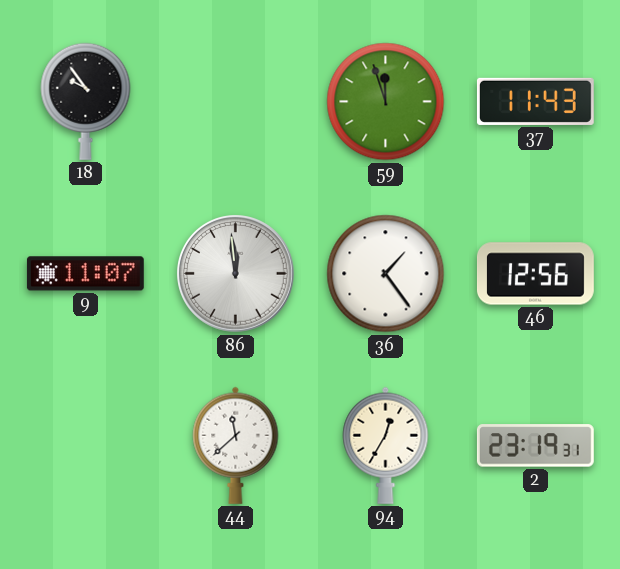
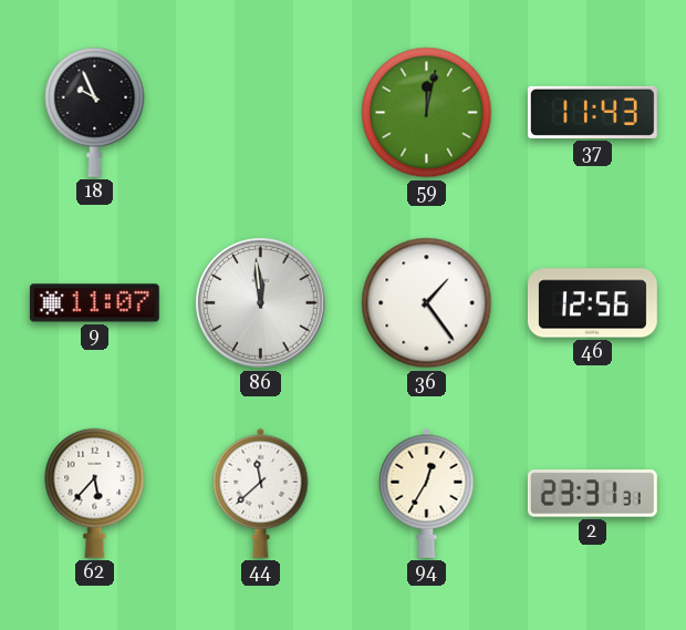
18: 9:54 -> 9:56
59: 11:57 -> 12:02
62: none -> 5:37
2: 23:19 -> 23:31
